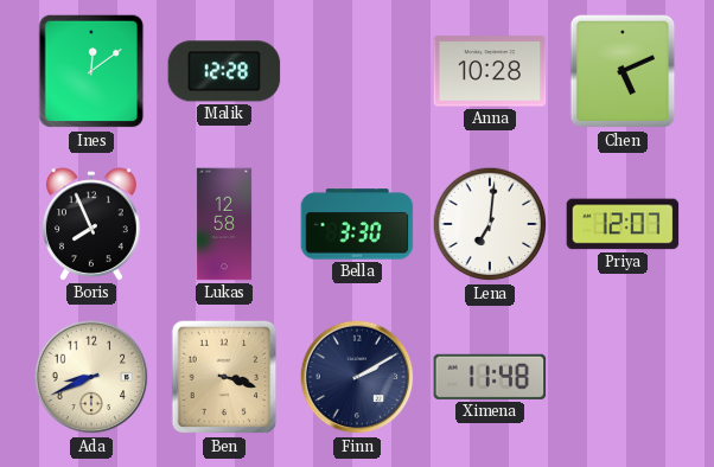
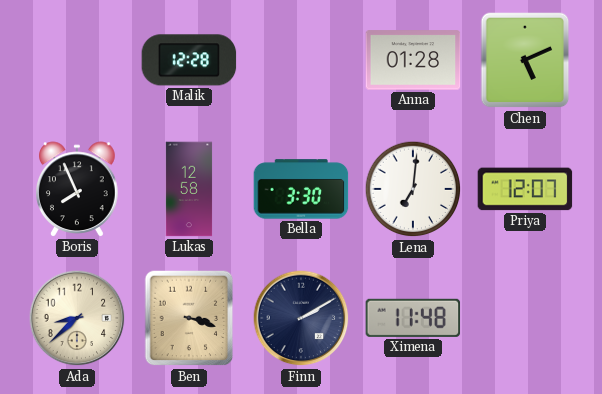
Ines: 12:09 -> none
Anna: 10:28 -> 01:28
Ada: 8:41 -> 8:38
